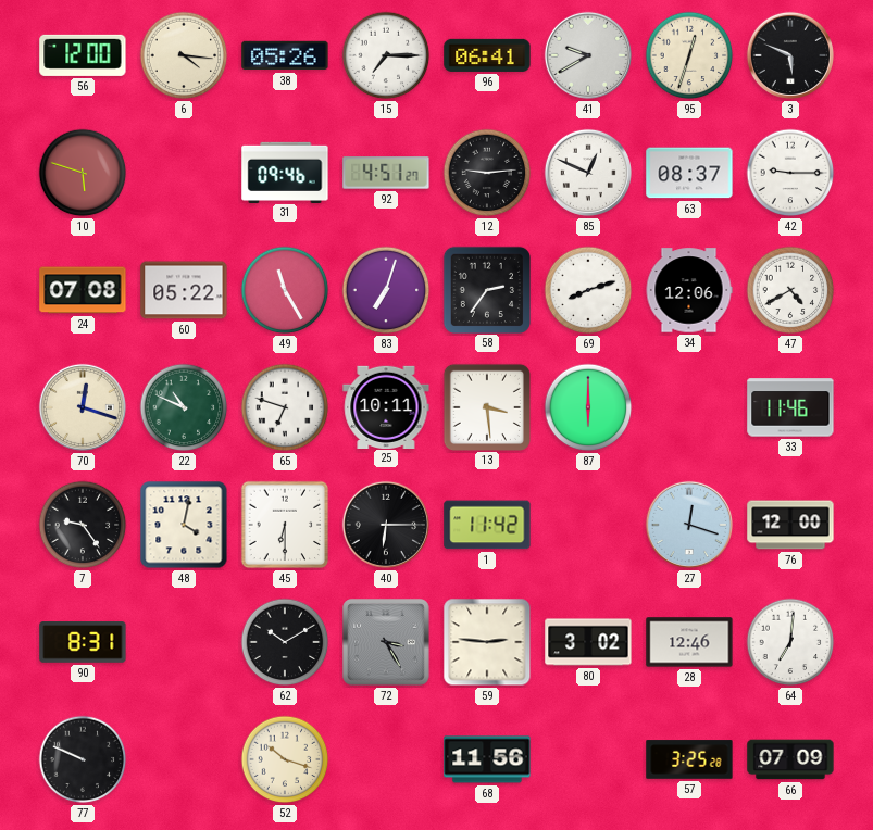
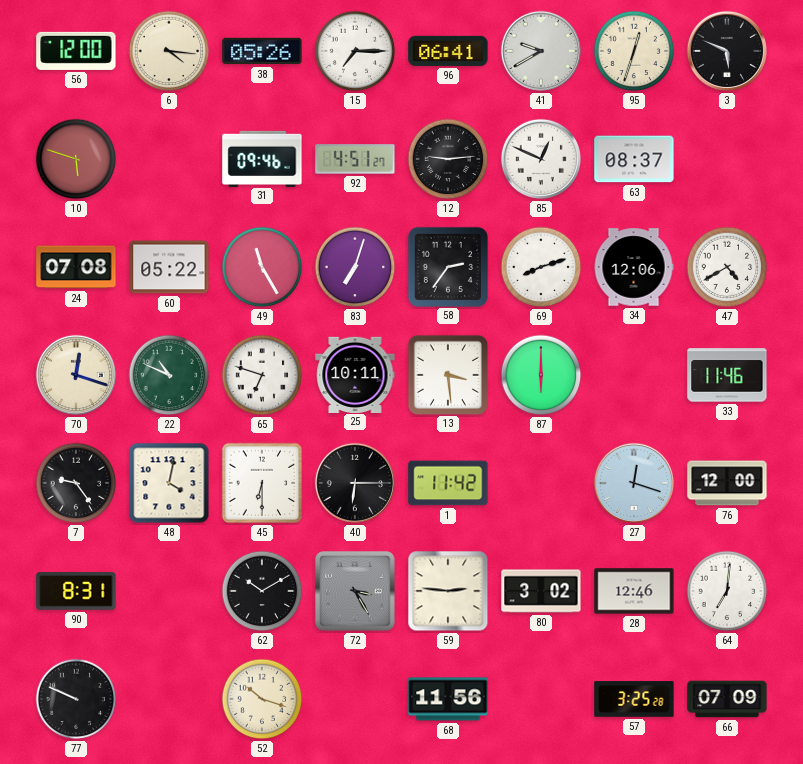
42: 9:15 -> none
